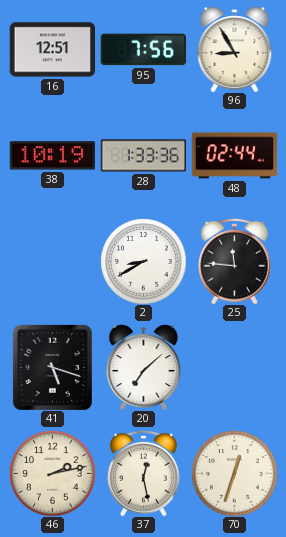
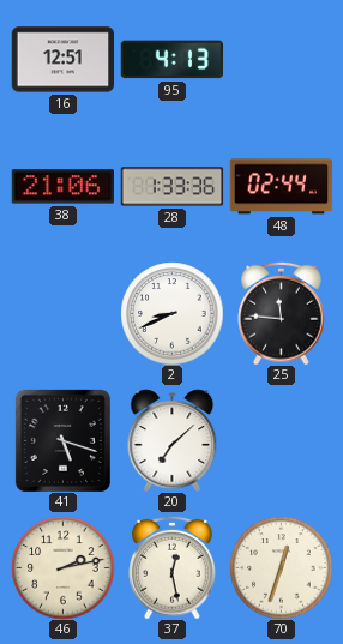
95: 7:56 -> 4:13
96: 8:55 -> none
38: 10:19 -> 21:06
2: 8:40 -> 8:41
